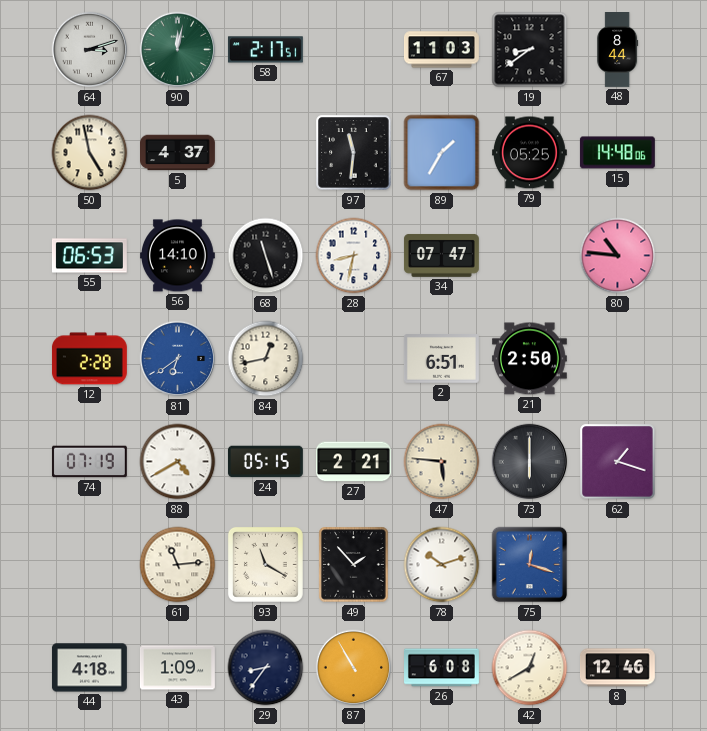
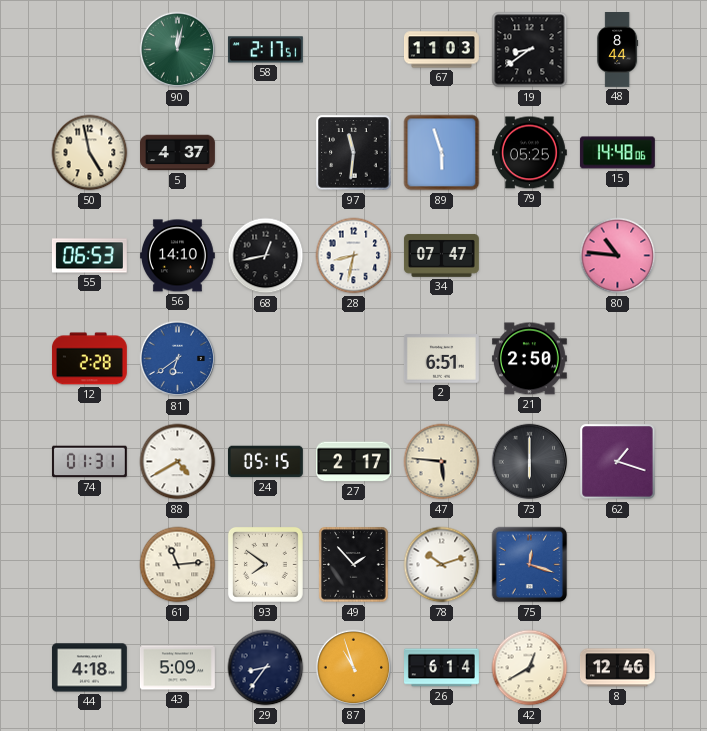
64: 3:12 -> none
89: 1:35 -> 5:57
68: 11:27 -> 12:43
84: 12:43 -> none
74: 07:19 -> 01:31
27: 2:21 -> 2:17
93: 11:20 -> 7:51
43: 1:09 -> 5:09
87: 10:55 -> 10:57
26: 6:08 -> 6:14
